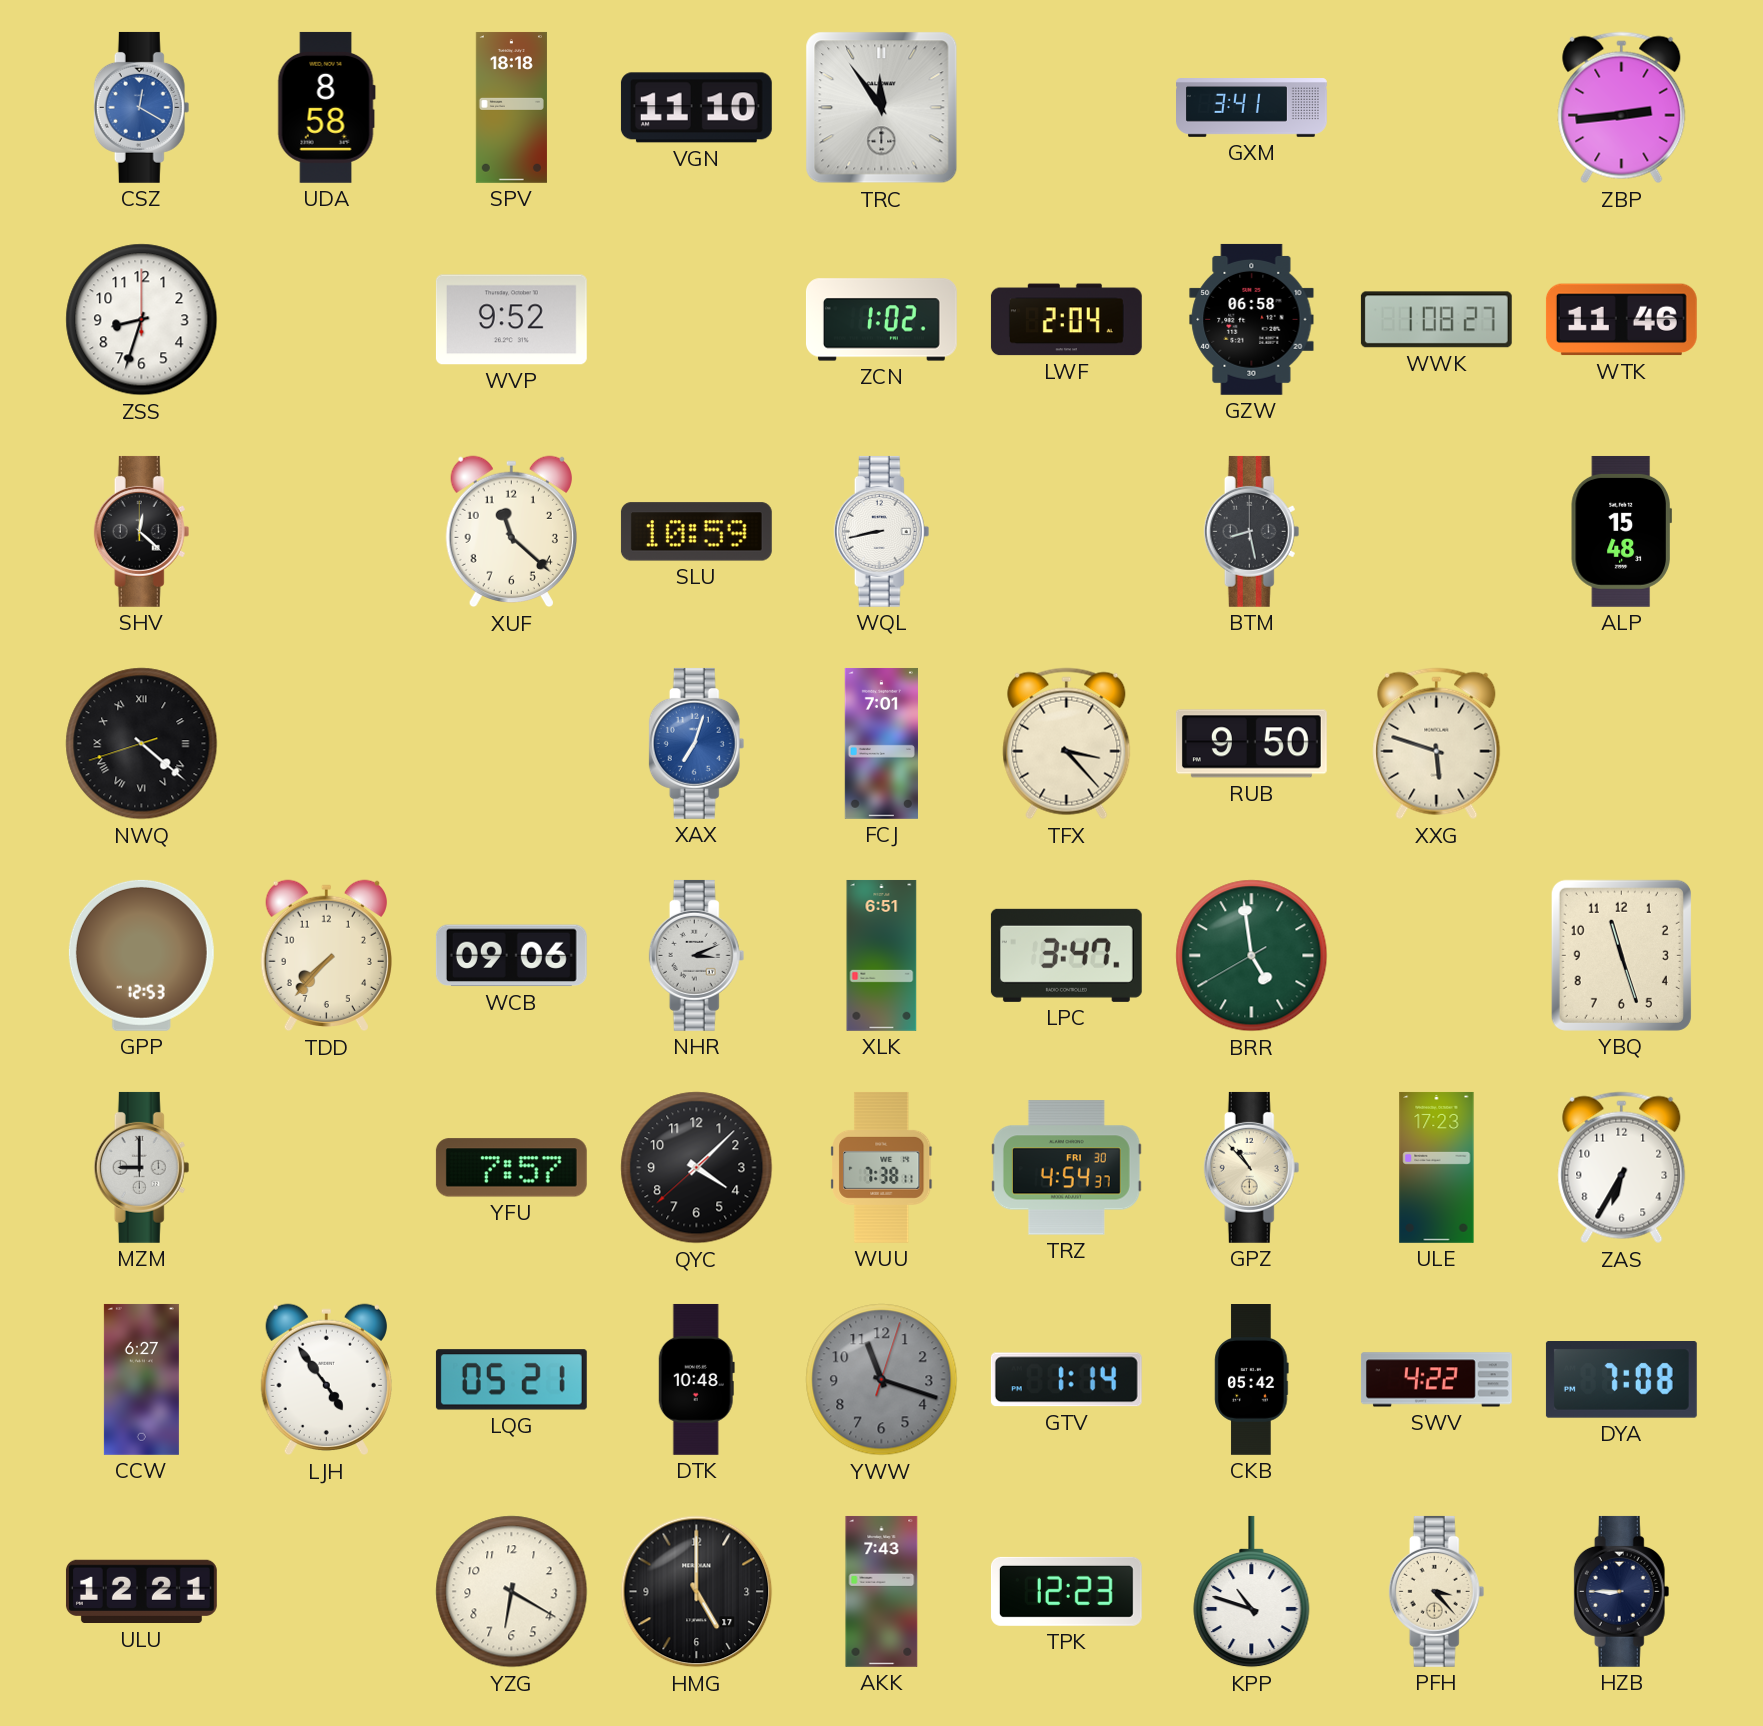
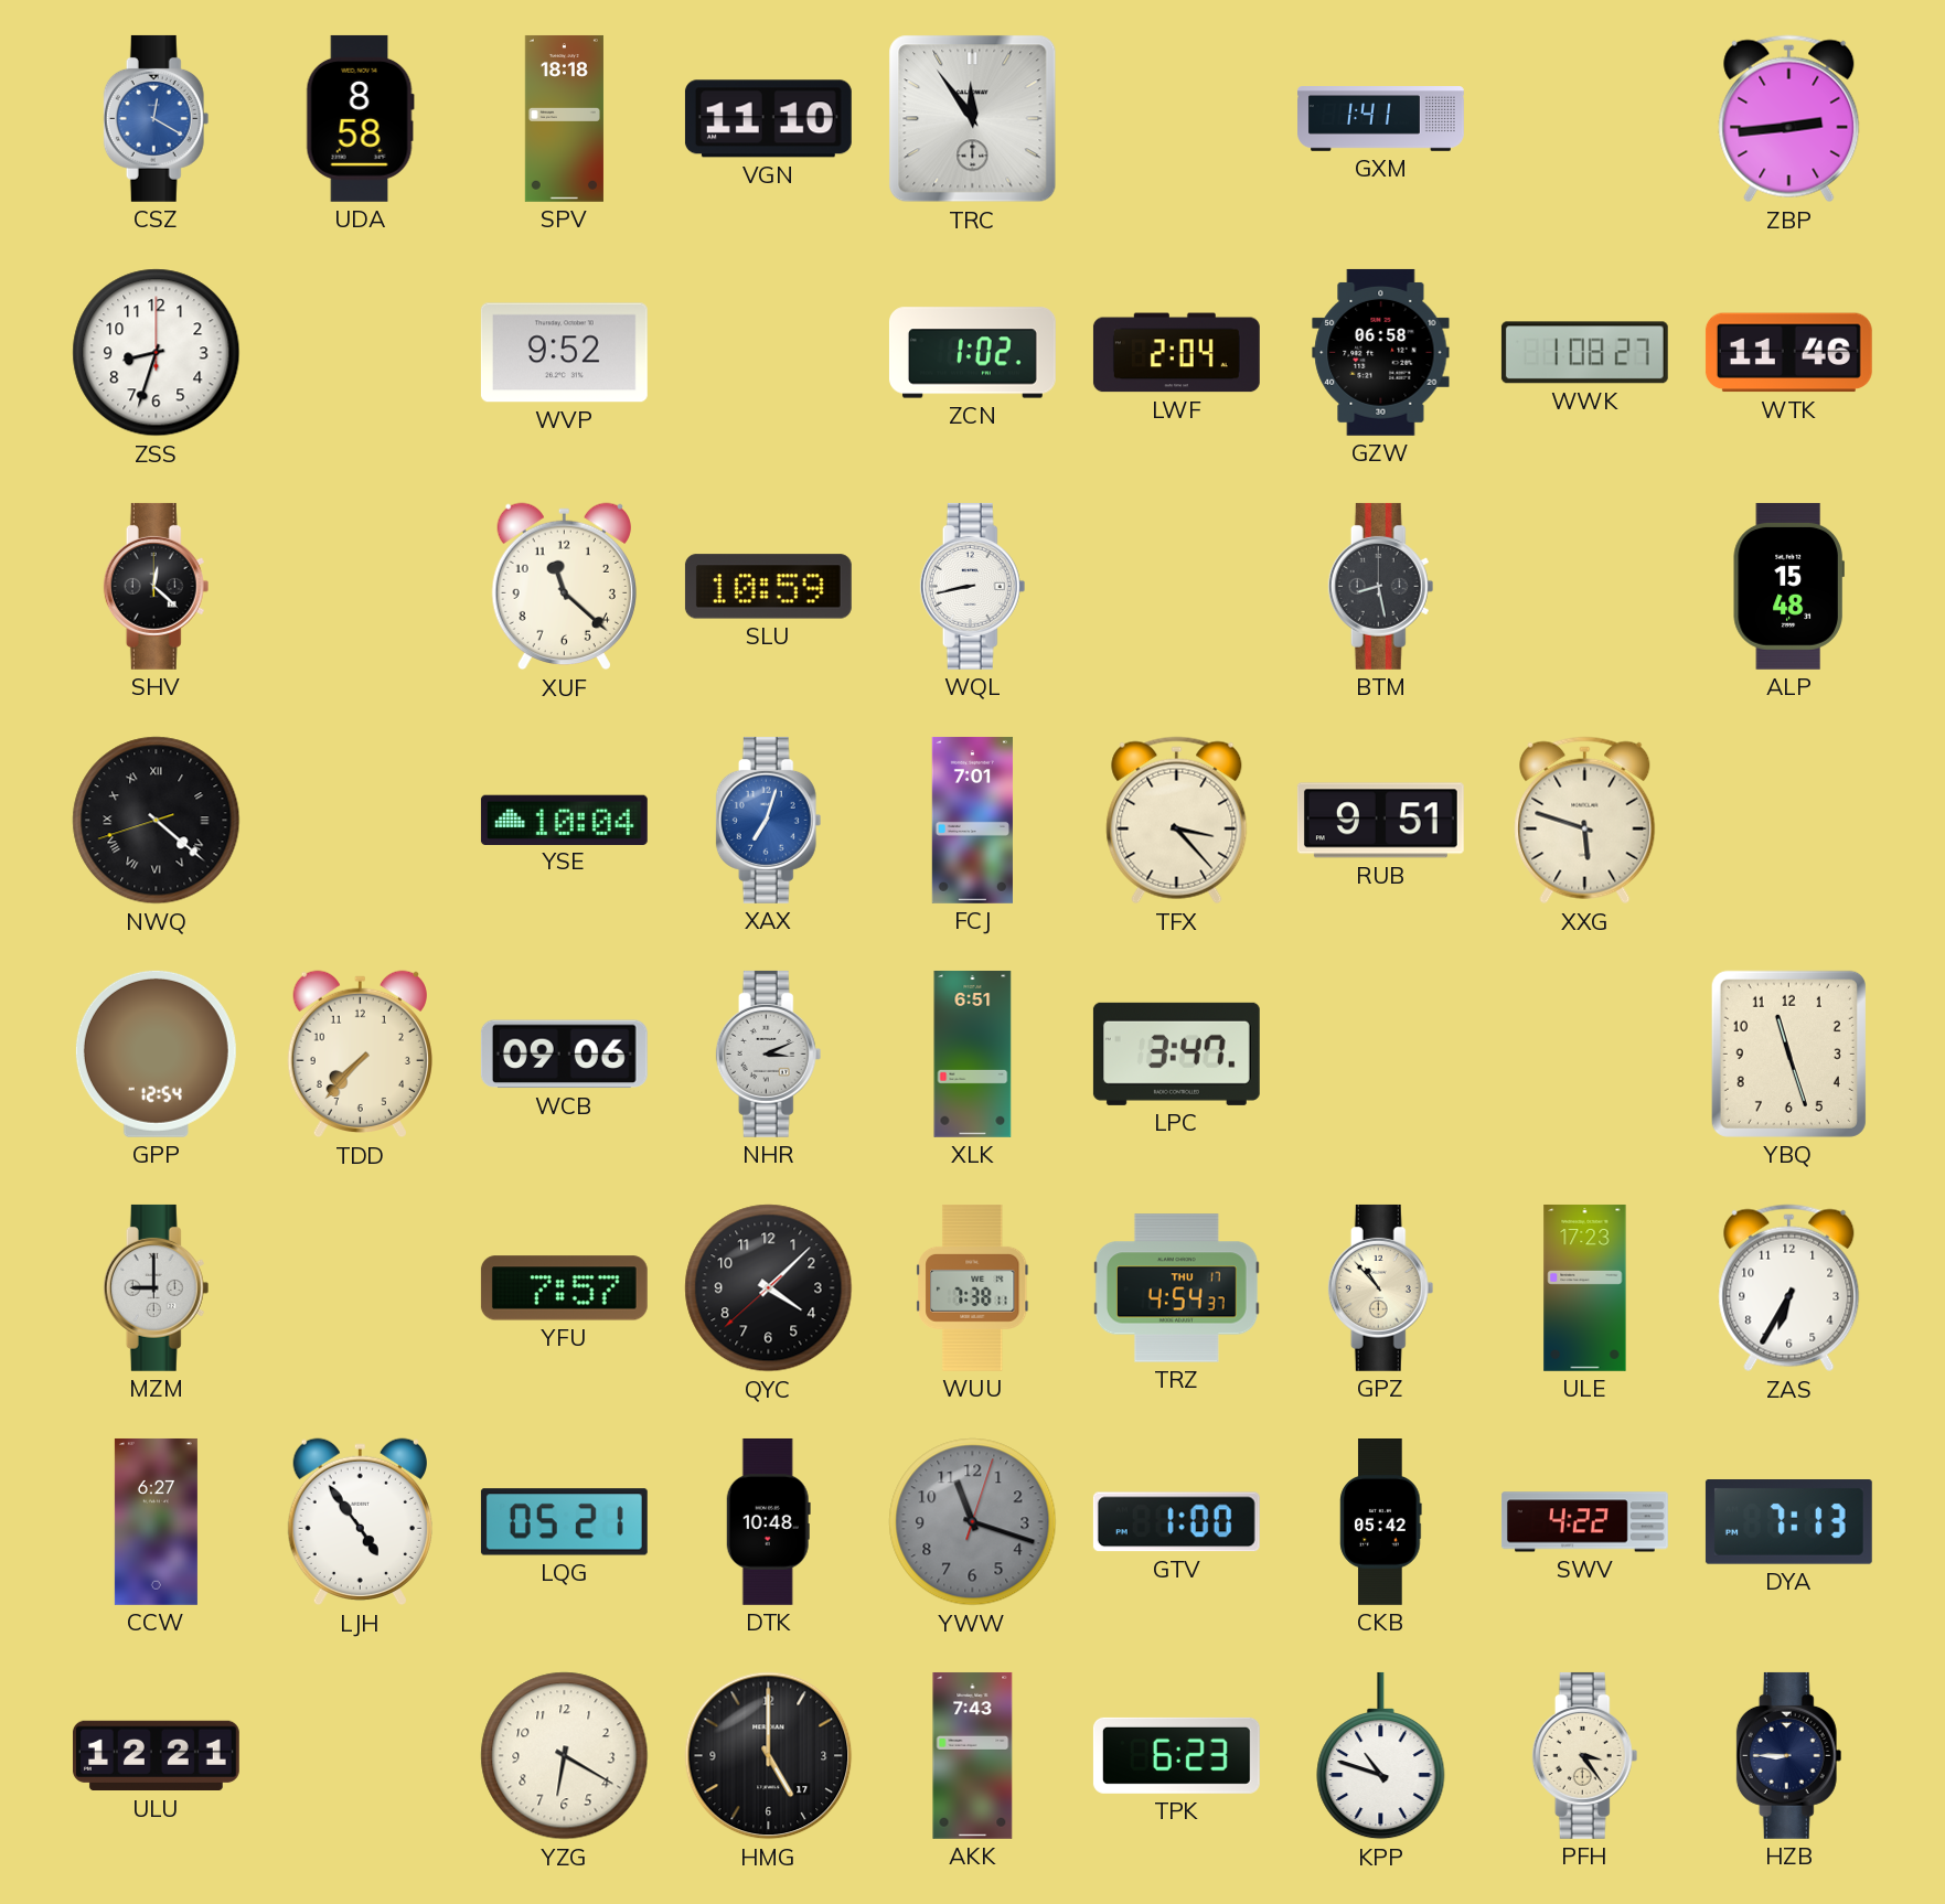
GXM: 3:41 -> 1:41
YSE: none -> 10:04
RUB: 9:50 -> 9:51
GPP: 12:53 -> 12:54
BRR: 4:58 -> none
TRZ date: FRI 30 -> THU 17
GTV: 1:14 -> 1:00
DYA: 7:08 -> 7:13
TPK: 12:23 -> 6:23
PFH: 3:23 -> 3:24
